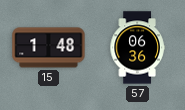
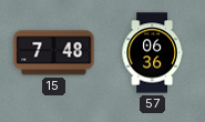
15: 1:48 -> 7:48
